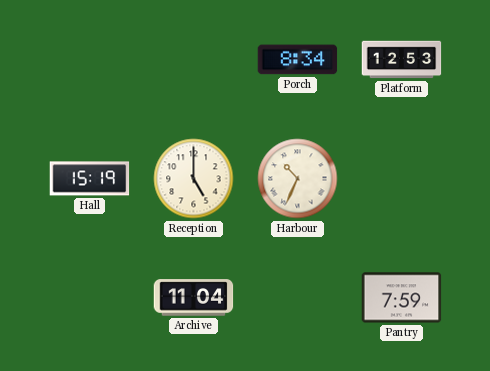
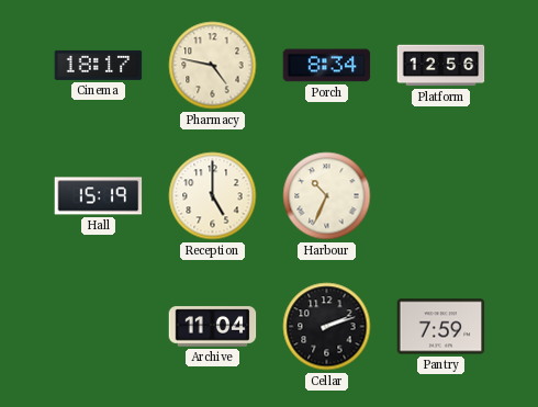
Cinema: none -> 18:17
Pharmacy: none -> 4:47
Platform: 12:53 -> 12:56
Cellar: none -> 2:12
